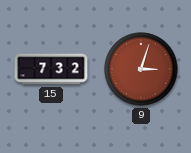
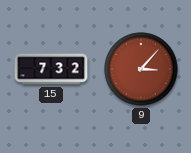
9: 3:03 -> 3:07
